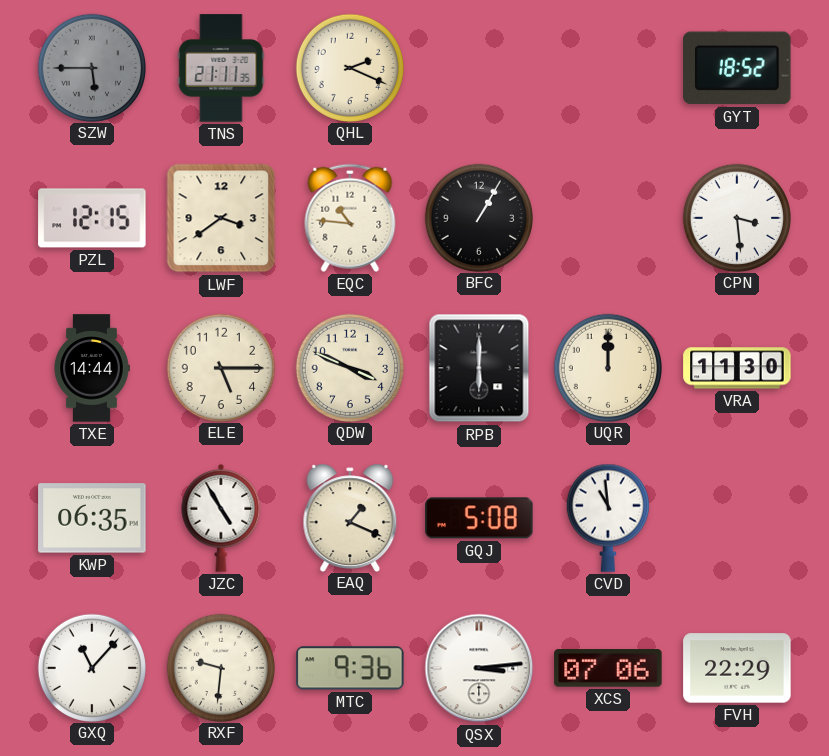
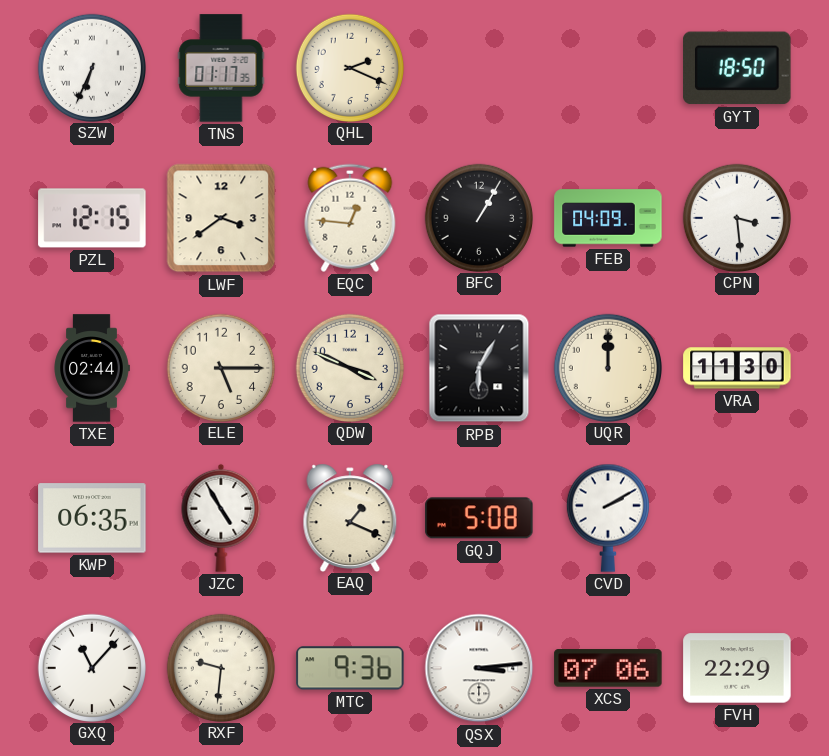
SZW: 5:45 -> 6:34
SZW dial: grey -> white
TNS: 21:11 -> 01:17
GYT: 18:52 -> 18:50
EQC: 10:46 -> 12:46
FEB: none -> 04:09
TXE: 14:44 -> 02:44
RPB: 6:00 -> 6:05
CVD: 10:59 -> 2:10
